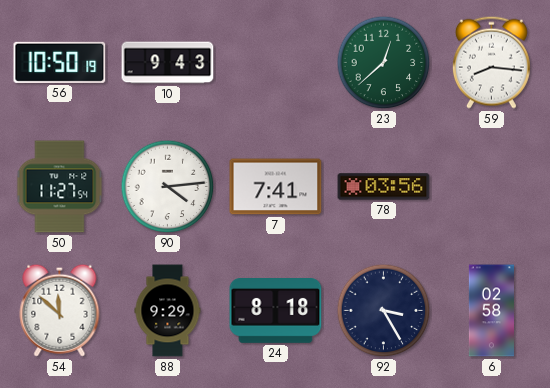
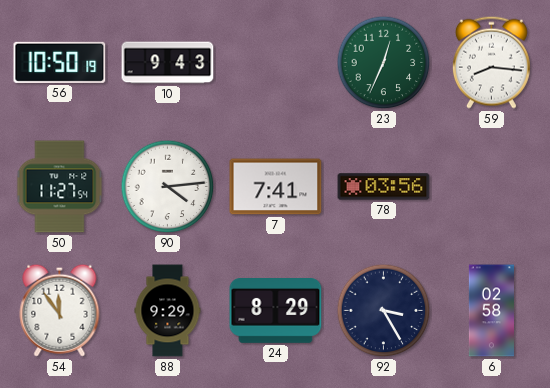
23: 12:38 -> 12:34
54: 11:52 -> 11:54
24: 8:18 -> 8:29
